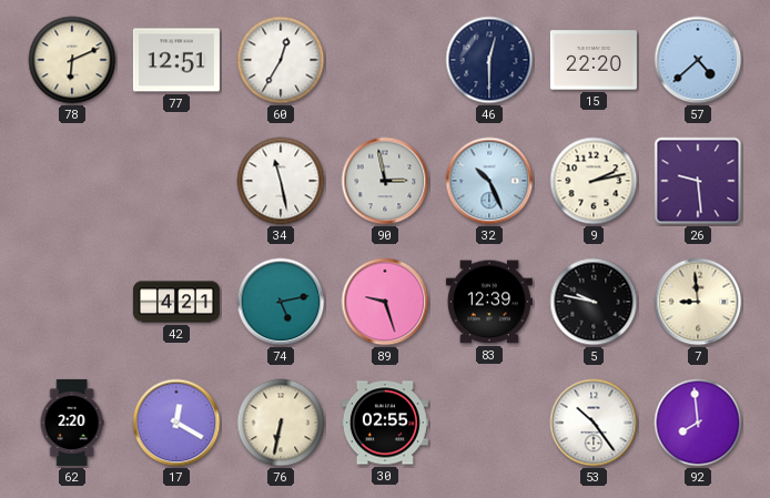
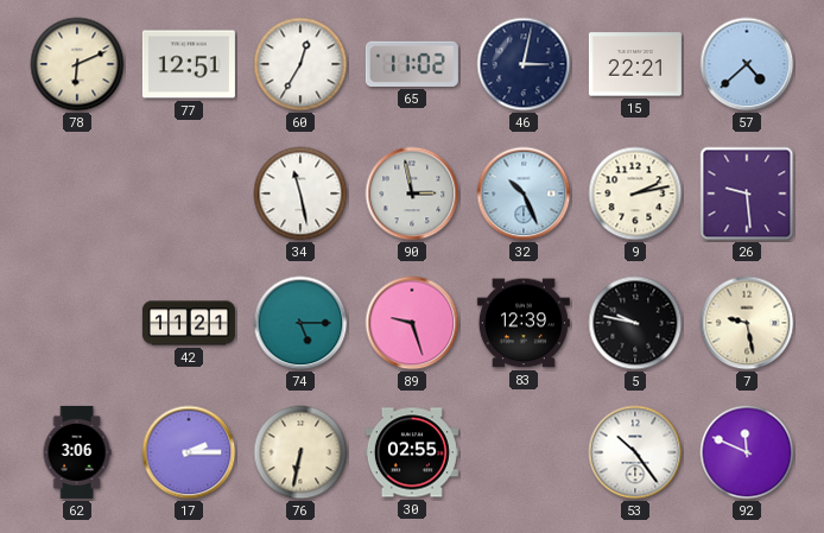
65: none -> 11:02
46: 12:30 -> 3:02
15: 22:20 -> 22:21
42: 4:21 -> 11:21
74: 5:13 -> 5:15
7: 8:59 -> 9:28
62: 2:20 -> 3:06
17: 12:20 -> 2:15
92: 7:59 -> 11:49
